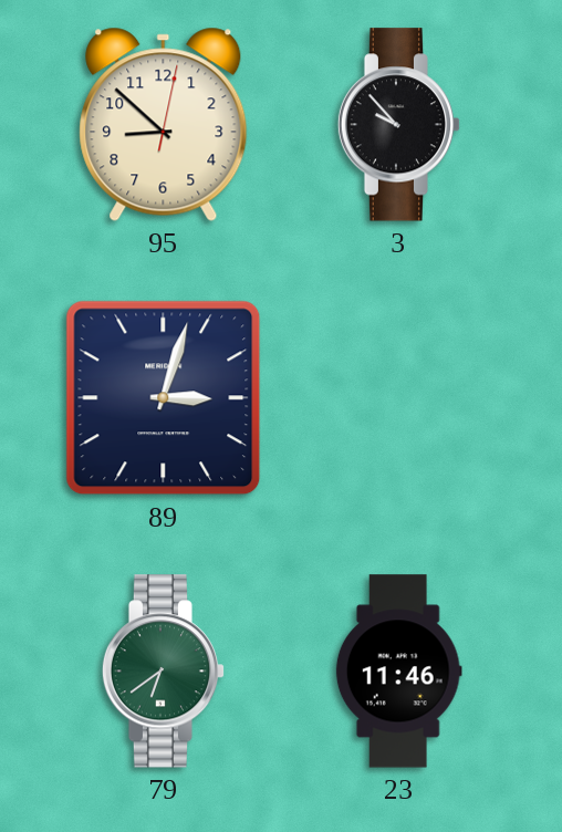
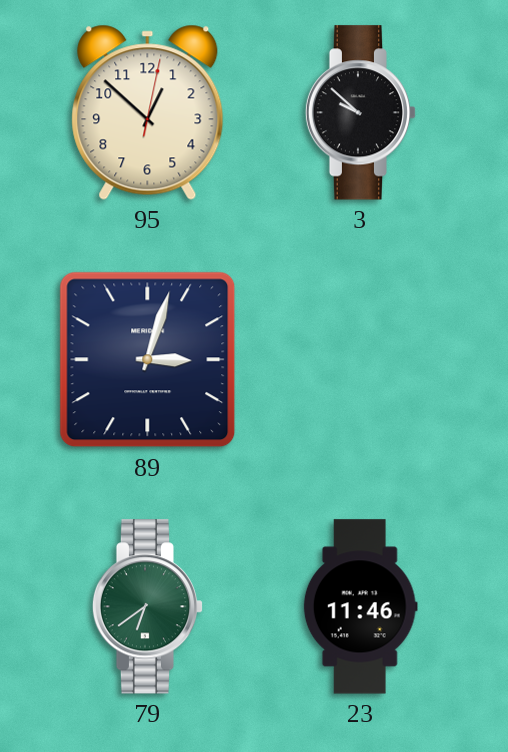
95: 8:52 -> 12:52
3: 9:53 -> 9:52
